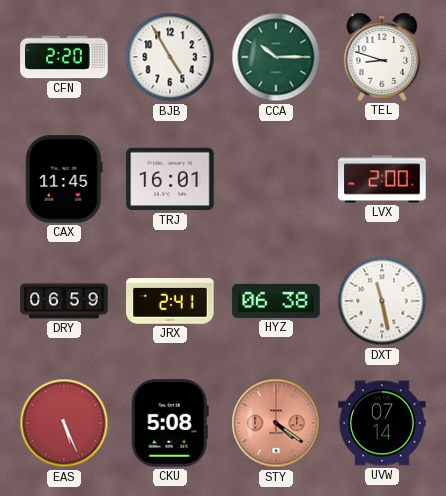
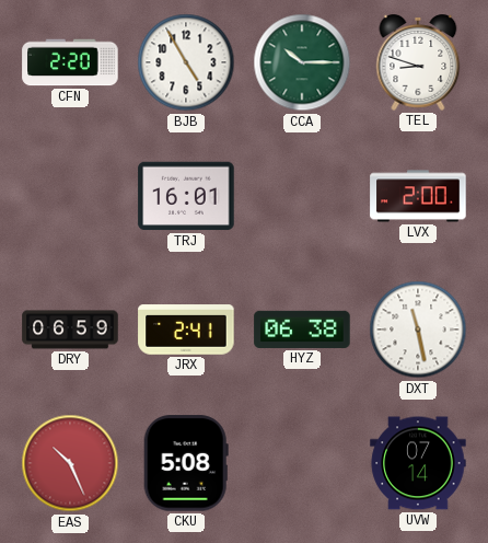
CAX: 11:45 -> none
EAS: 5:26 -> 10:26
STY: 4:21 -> none
